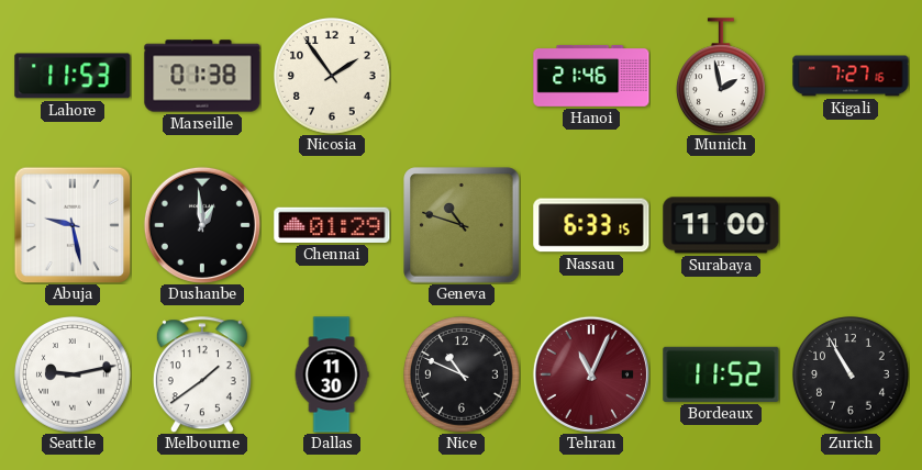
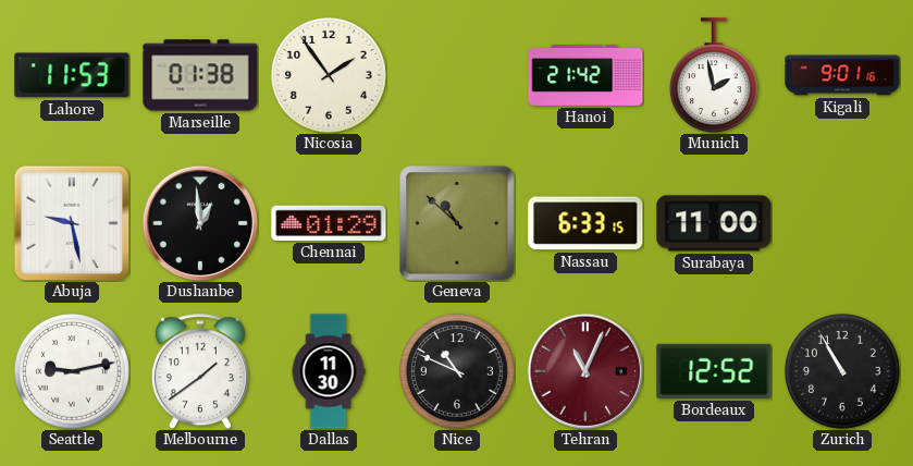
Hanoi: 21:46 -> 21:42
Kigali: 7:27 -> 9:01
Geneva: 10:48 -> 10:52
Bordeaux: 11:52 -> 12:52
